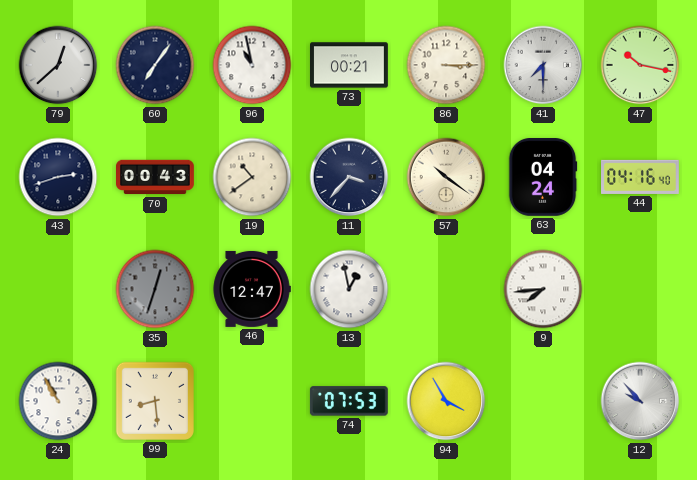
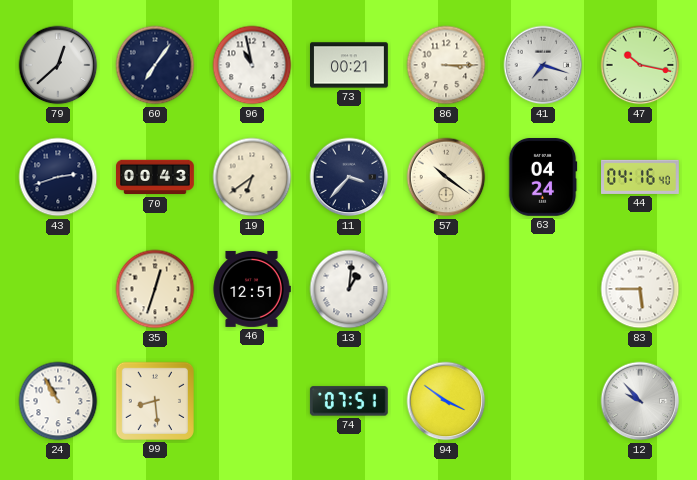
41: 7:30 -> 7:18
19: 10:39 -> 6:39
35 dial: grey -> cream
46: 12:47 -> 12:51
13: 12:58 -> 1:01
9: 7:44 -> none
83: none -> 5:45
74: 07:53 -> 07:51
94: 3:55 -> 3:51
